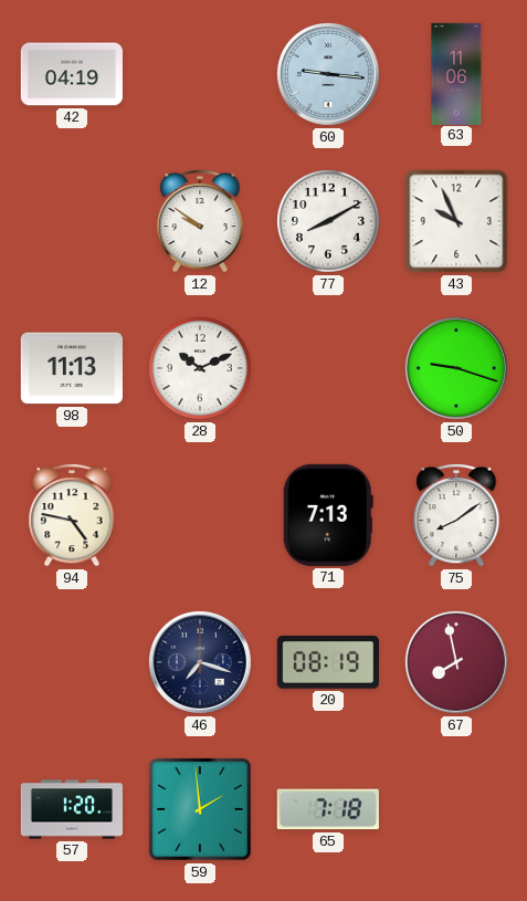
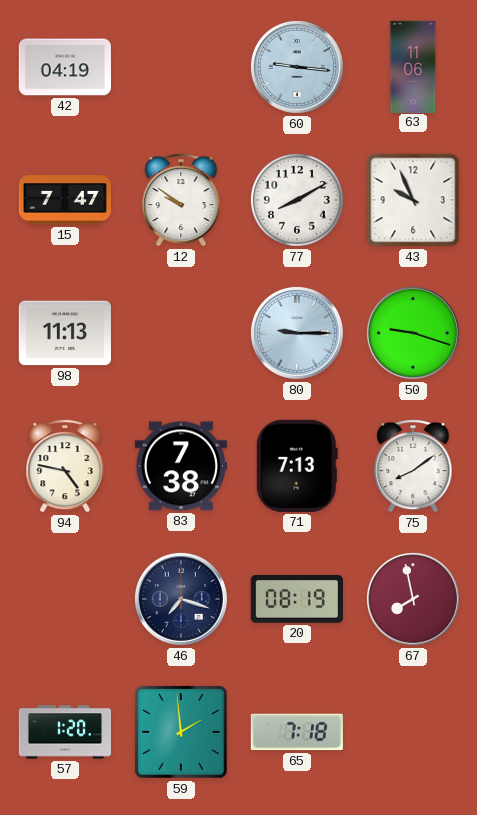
15: none -> 7:47
28: 10:11 -> none
80: none -> 9:15
83: none -> 7:38
